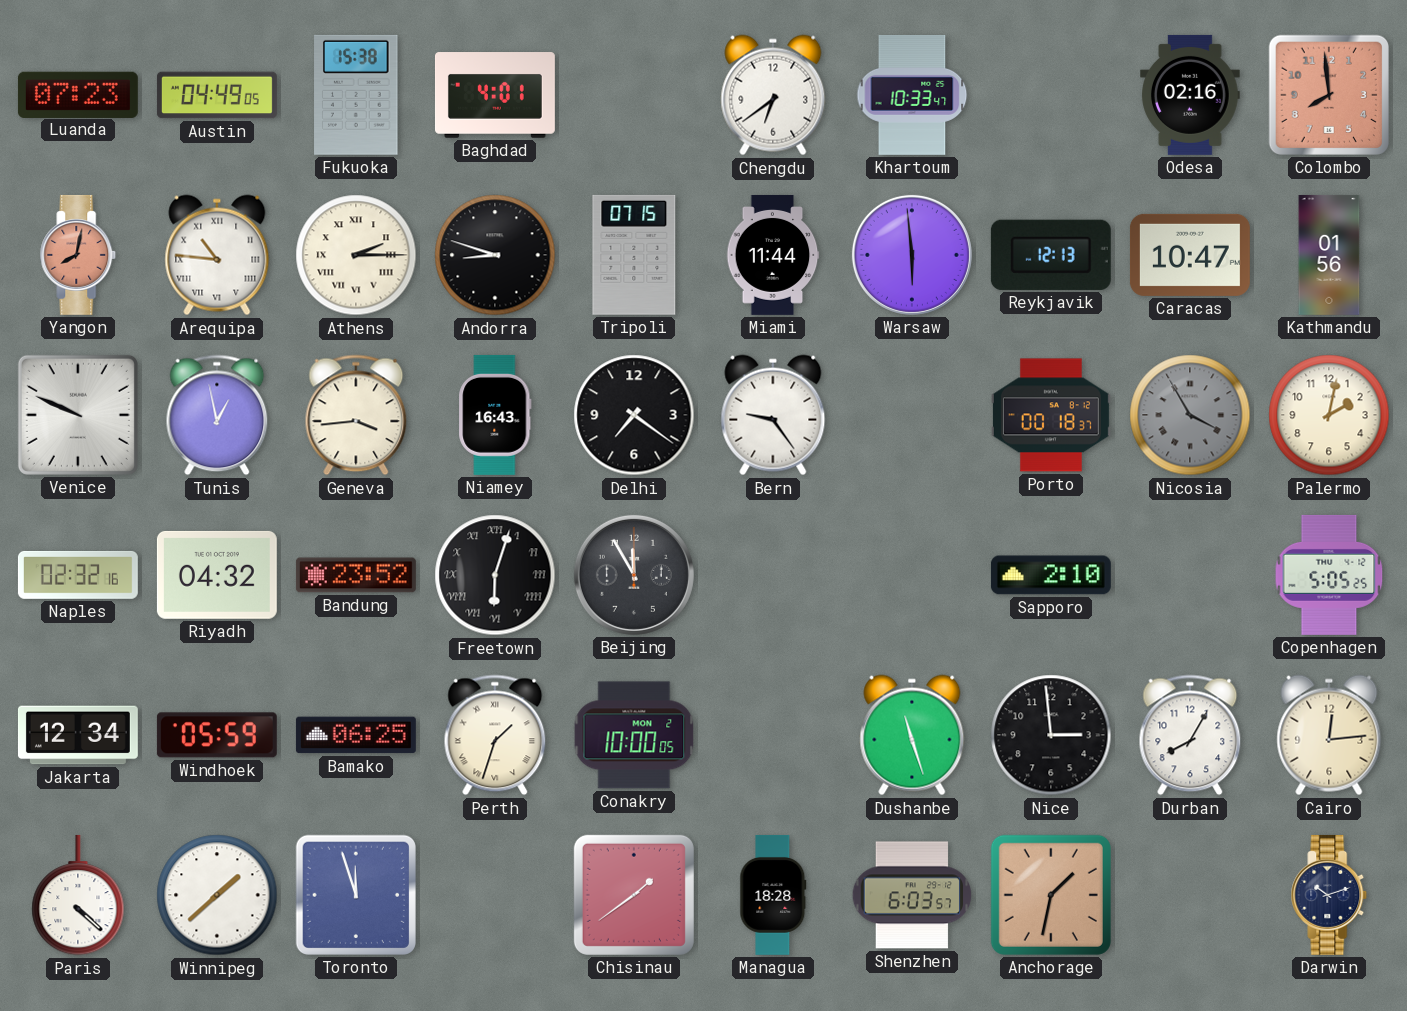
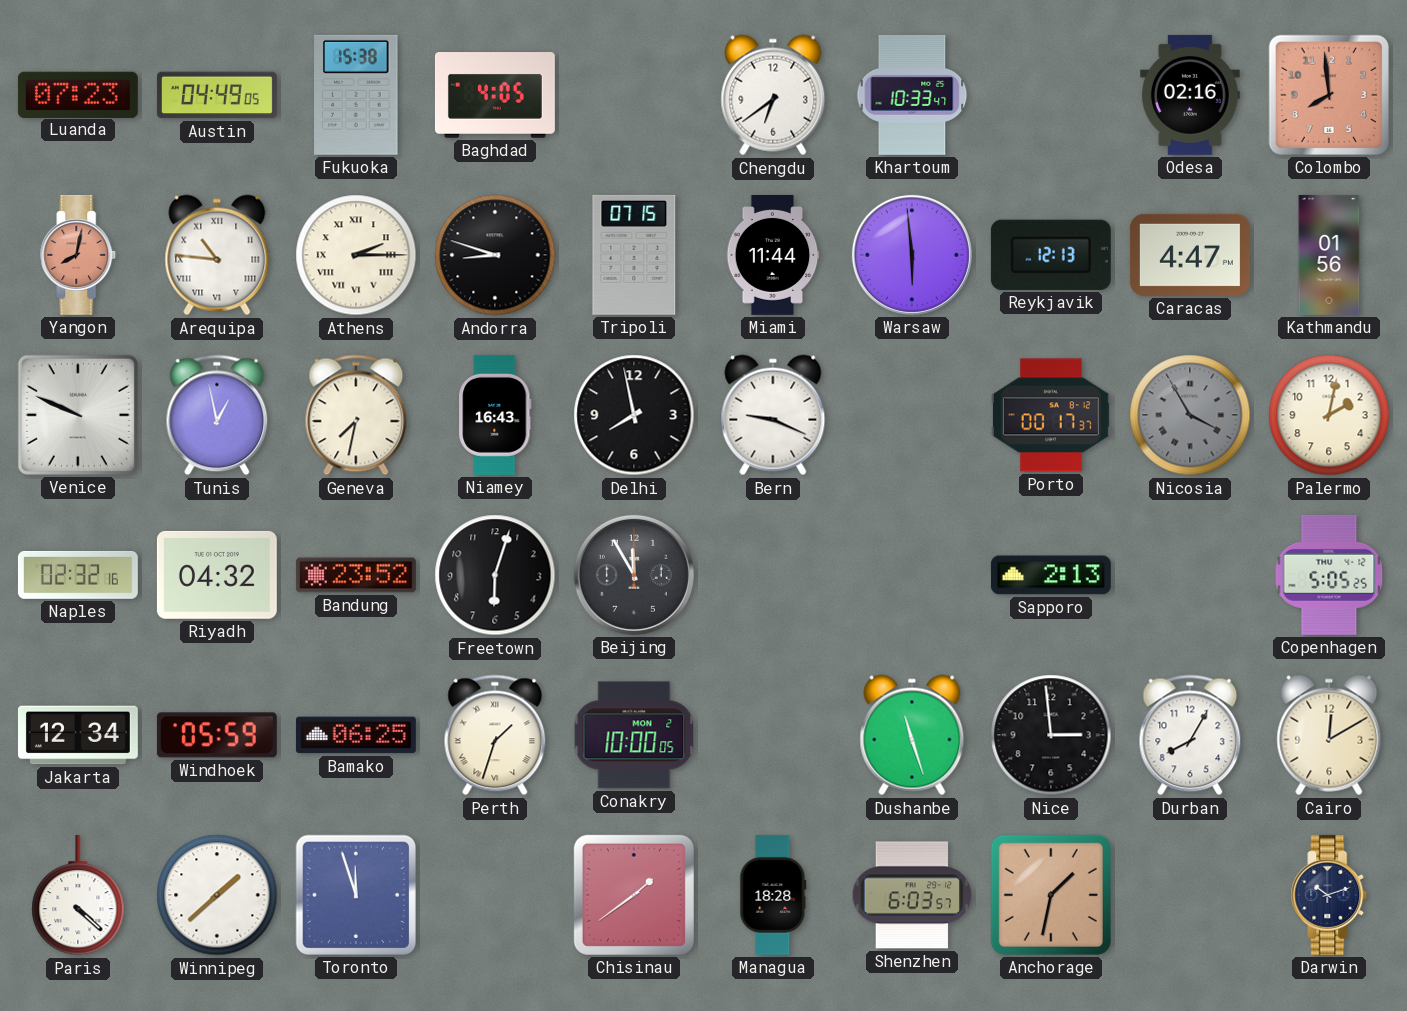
Baghdad: 4:01 -> 4:05
Caracas: 10:47 -> 4:47
Geneva: 3:44 -> 7:32
Delhi: 7:21 -> 7:58
Bern: 9:24 -> 9:19
Porto: 00:18 -> 00:17
Freetown numerals: Roman -> Arabic
Sapporo: 2:10 -> 2:13
Cairo: 12:14 -> 12:10
